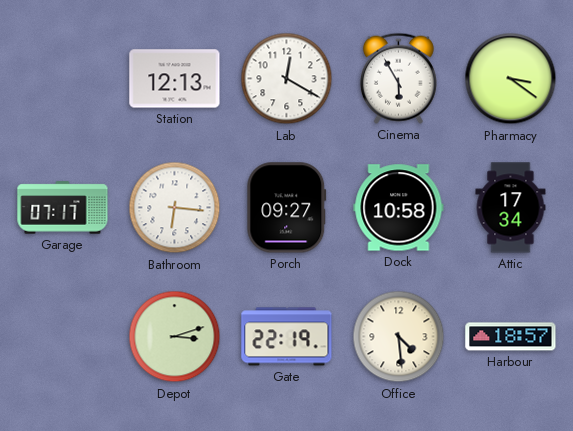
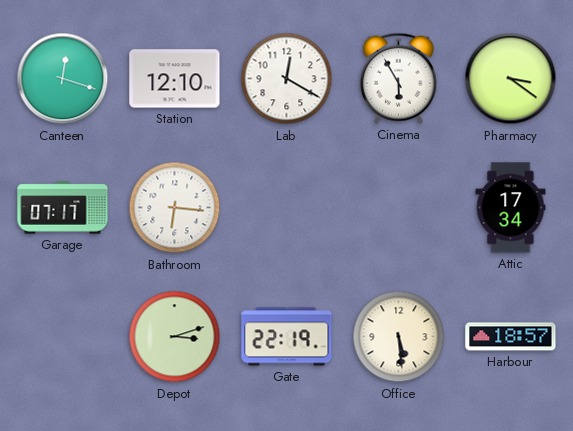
Canteen: none -> 12:18
Station: 12:13 -> 12:10
Porch: 09:27 -> none
Dock: 10:58 -> none
Office: 4:29 -> 5:29
